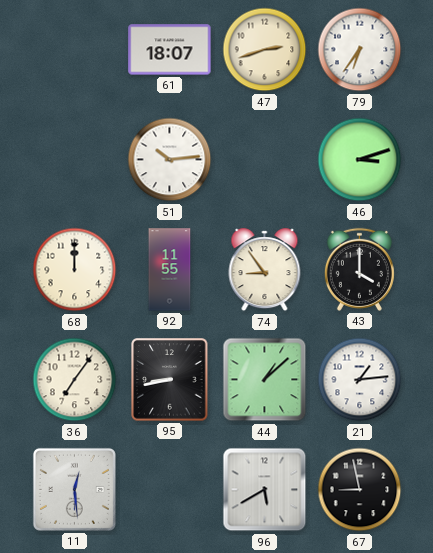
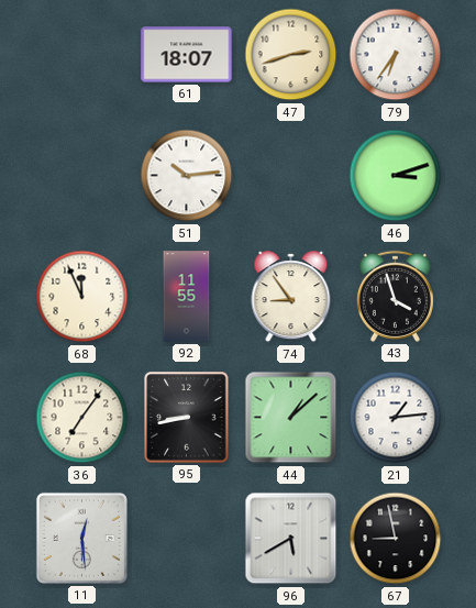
68: 12:00 -> 11:56
43: 4:00 -> 3:57
